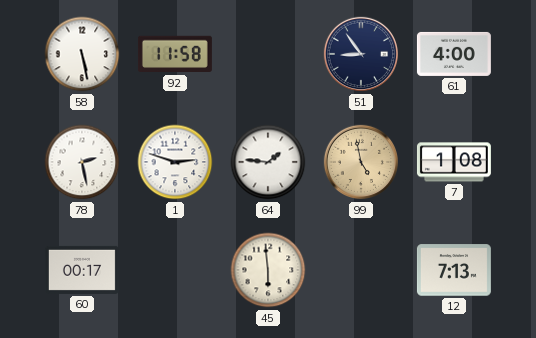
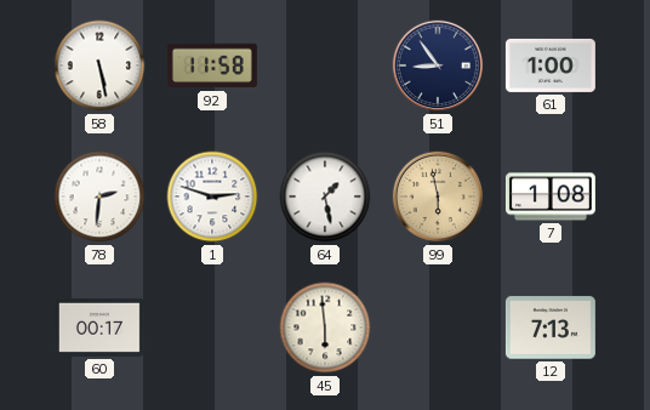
61: 4:00 -> 1:00
78: 2:28 -> 2:31
64: 1:46 -> 1:28
99: 4:58 -> 5:58
